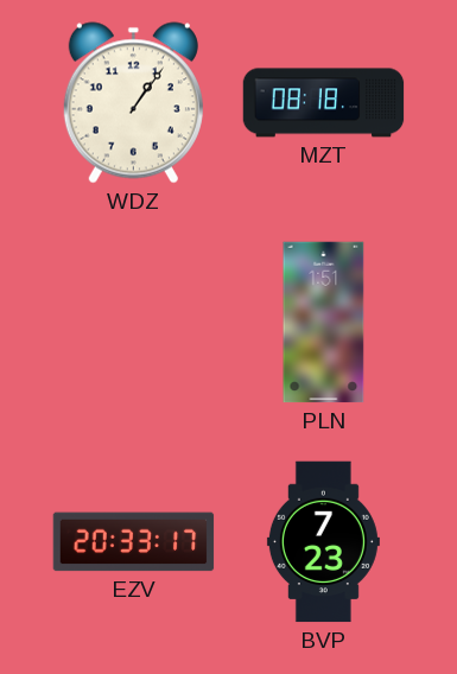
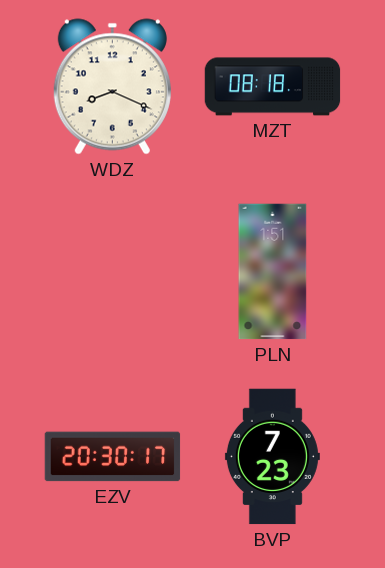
WDZ: 1:06 -> 8:19
EZV: 20:33 -> 20:30
